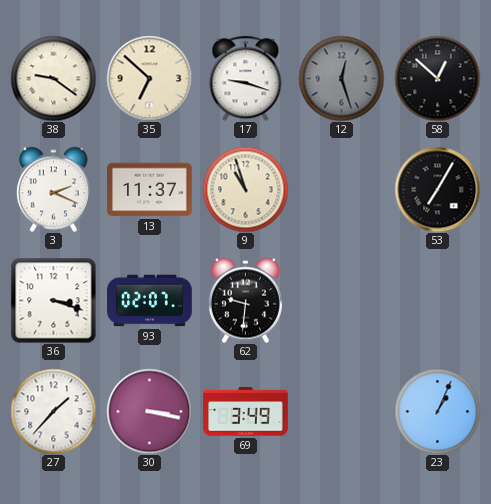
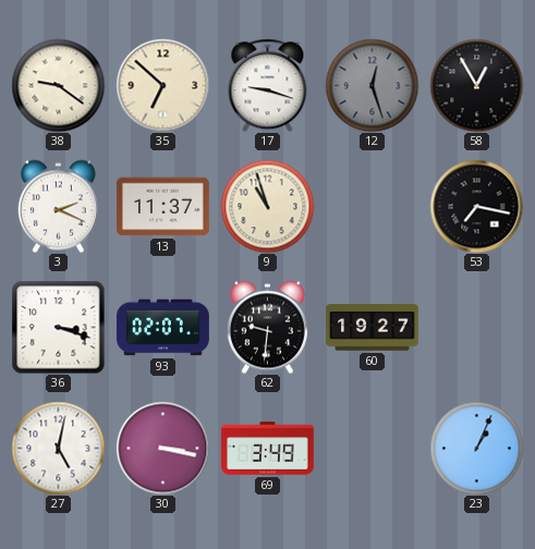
58: 12:52 -> 12:55
53: 7:05 -> 7:17
60: none -> 19:27
27: 1:37 -> 5:02
